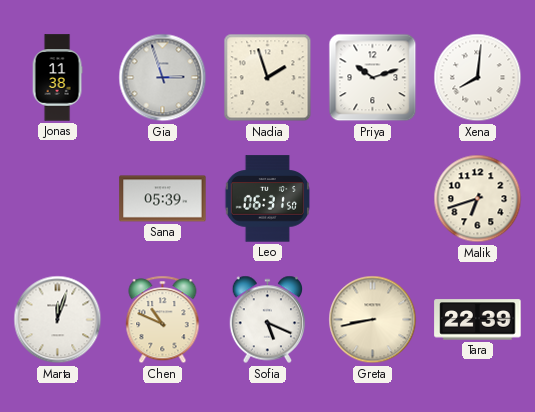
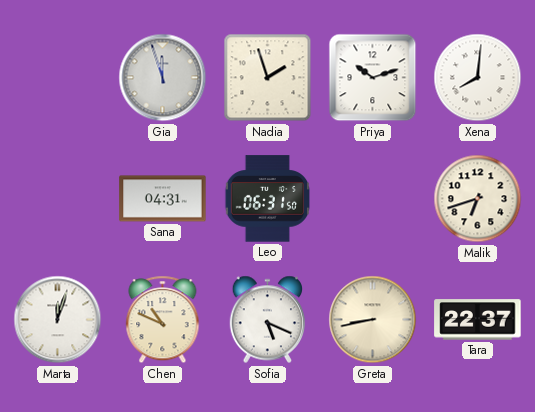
Jonas: 11:38 -> none
Gia: 2:57 -> 11:57
Sana: 05:39 -> 04:31
Tara: 22:39 -> 22:37
